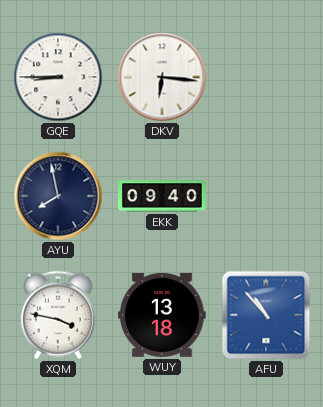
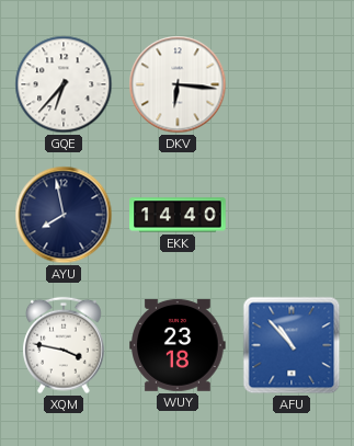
GQE: 8:45 -> 6:37
EKK: 09:40 -> 14:40
WUY: 13:18 -> 23:18
